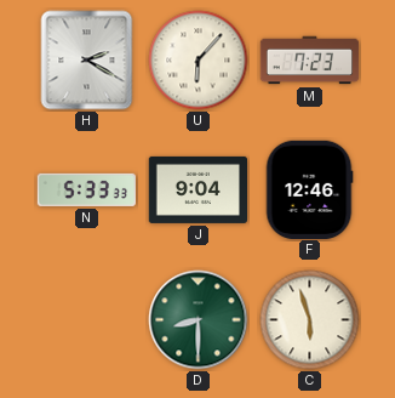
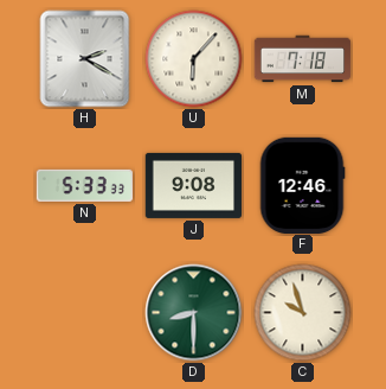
M: 7:23 -> 7:18
J: 9:04 -> 9:08
C: 5:57 -> 9:57
